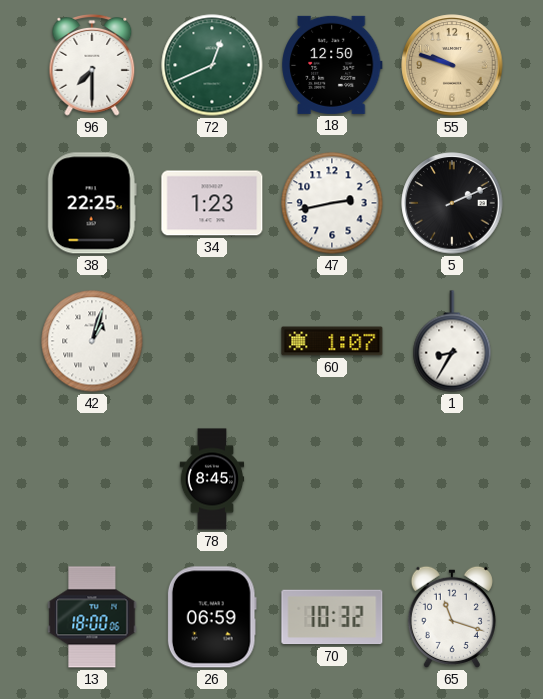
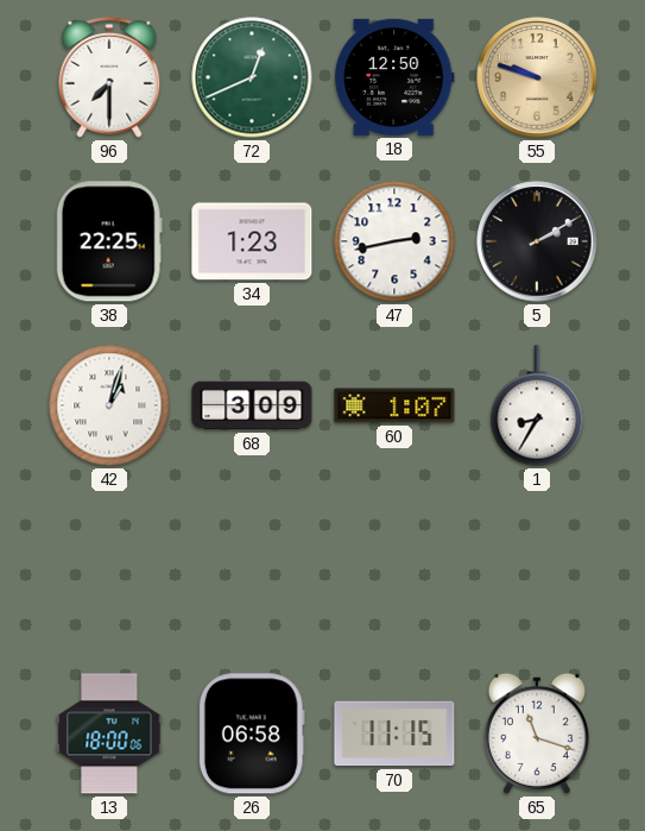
5: 2:11 -> 2:10
68: none -> 3:09
78: 8:45 -> none
26: 06:59 -> 06:58
70: 10:32 -> 11:15
